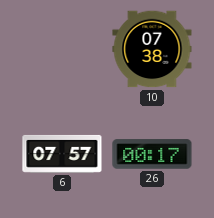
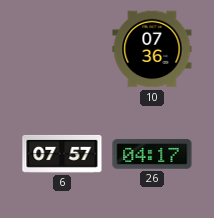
10: 07:38 -> 07:36
26: 00:17 -> 04:17
